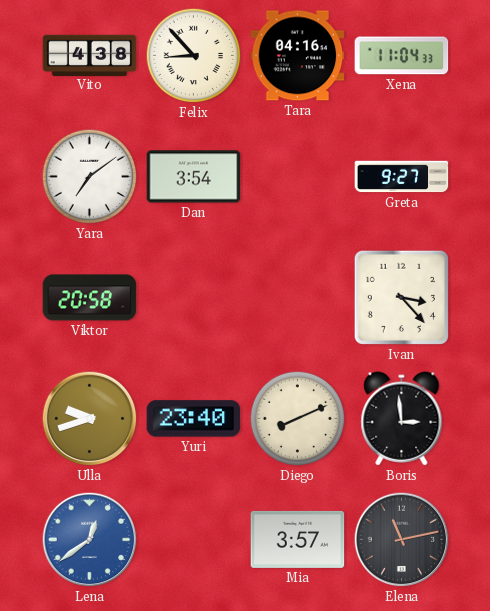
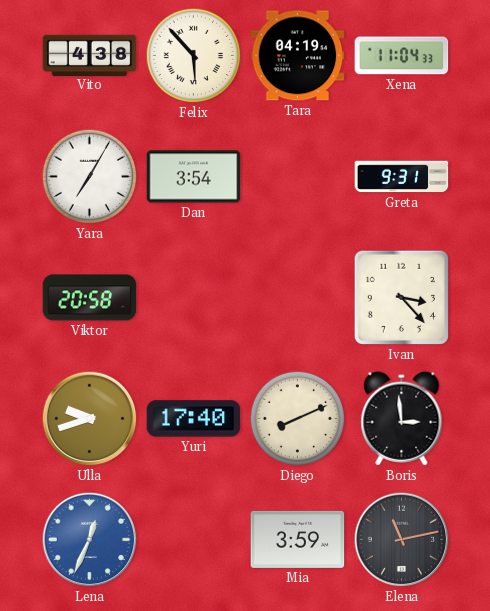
Felix: 8:53 -> 5:53
Tara: 04:16 -> 04:19
Yara: 7:09 -> 7:05
Greta: 9:27 -> 9:31
Yuri: 23:40 -> 17:40
Lena: 12:39 -> 12:34
Mia: 3:57 -> 3:59
